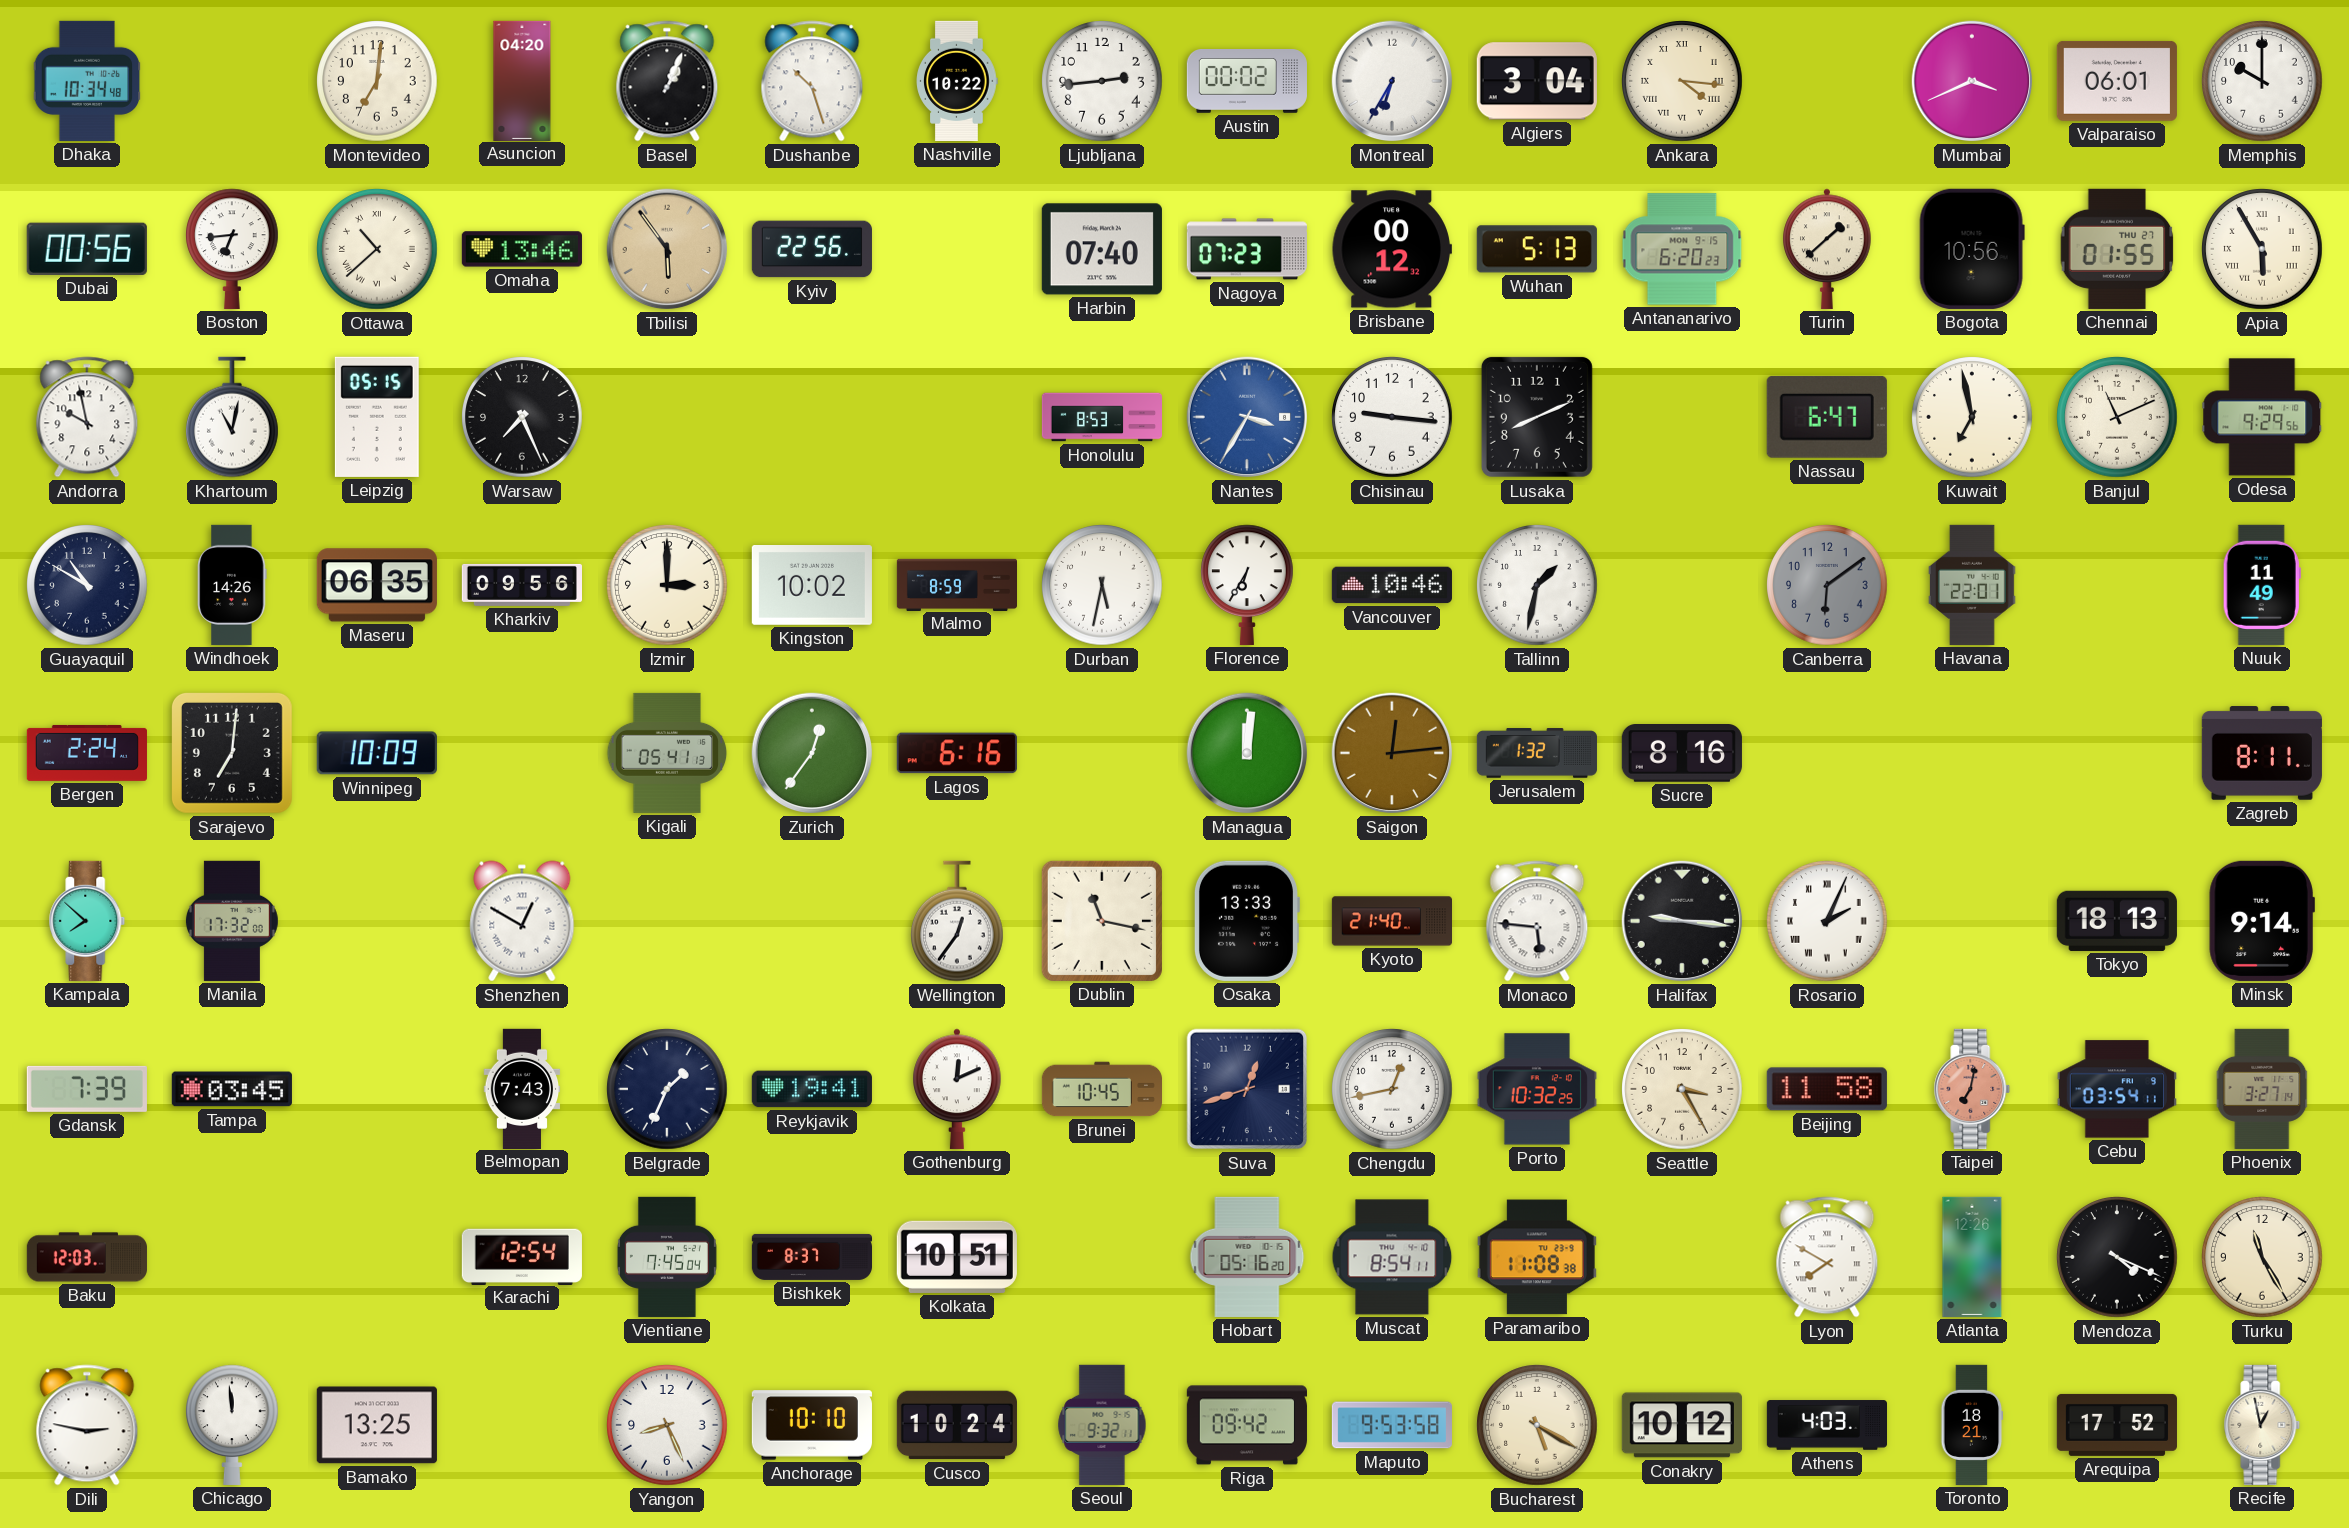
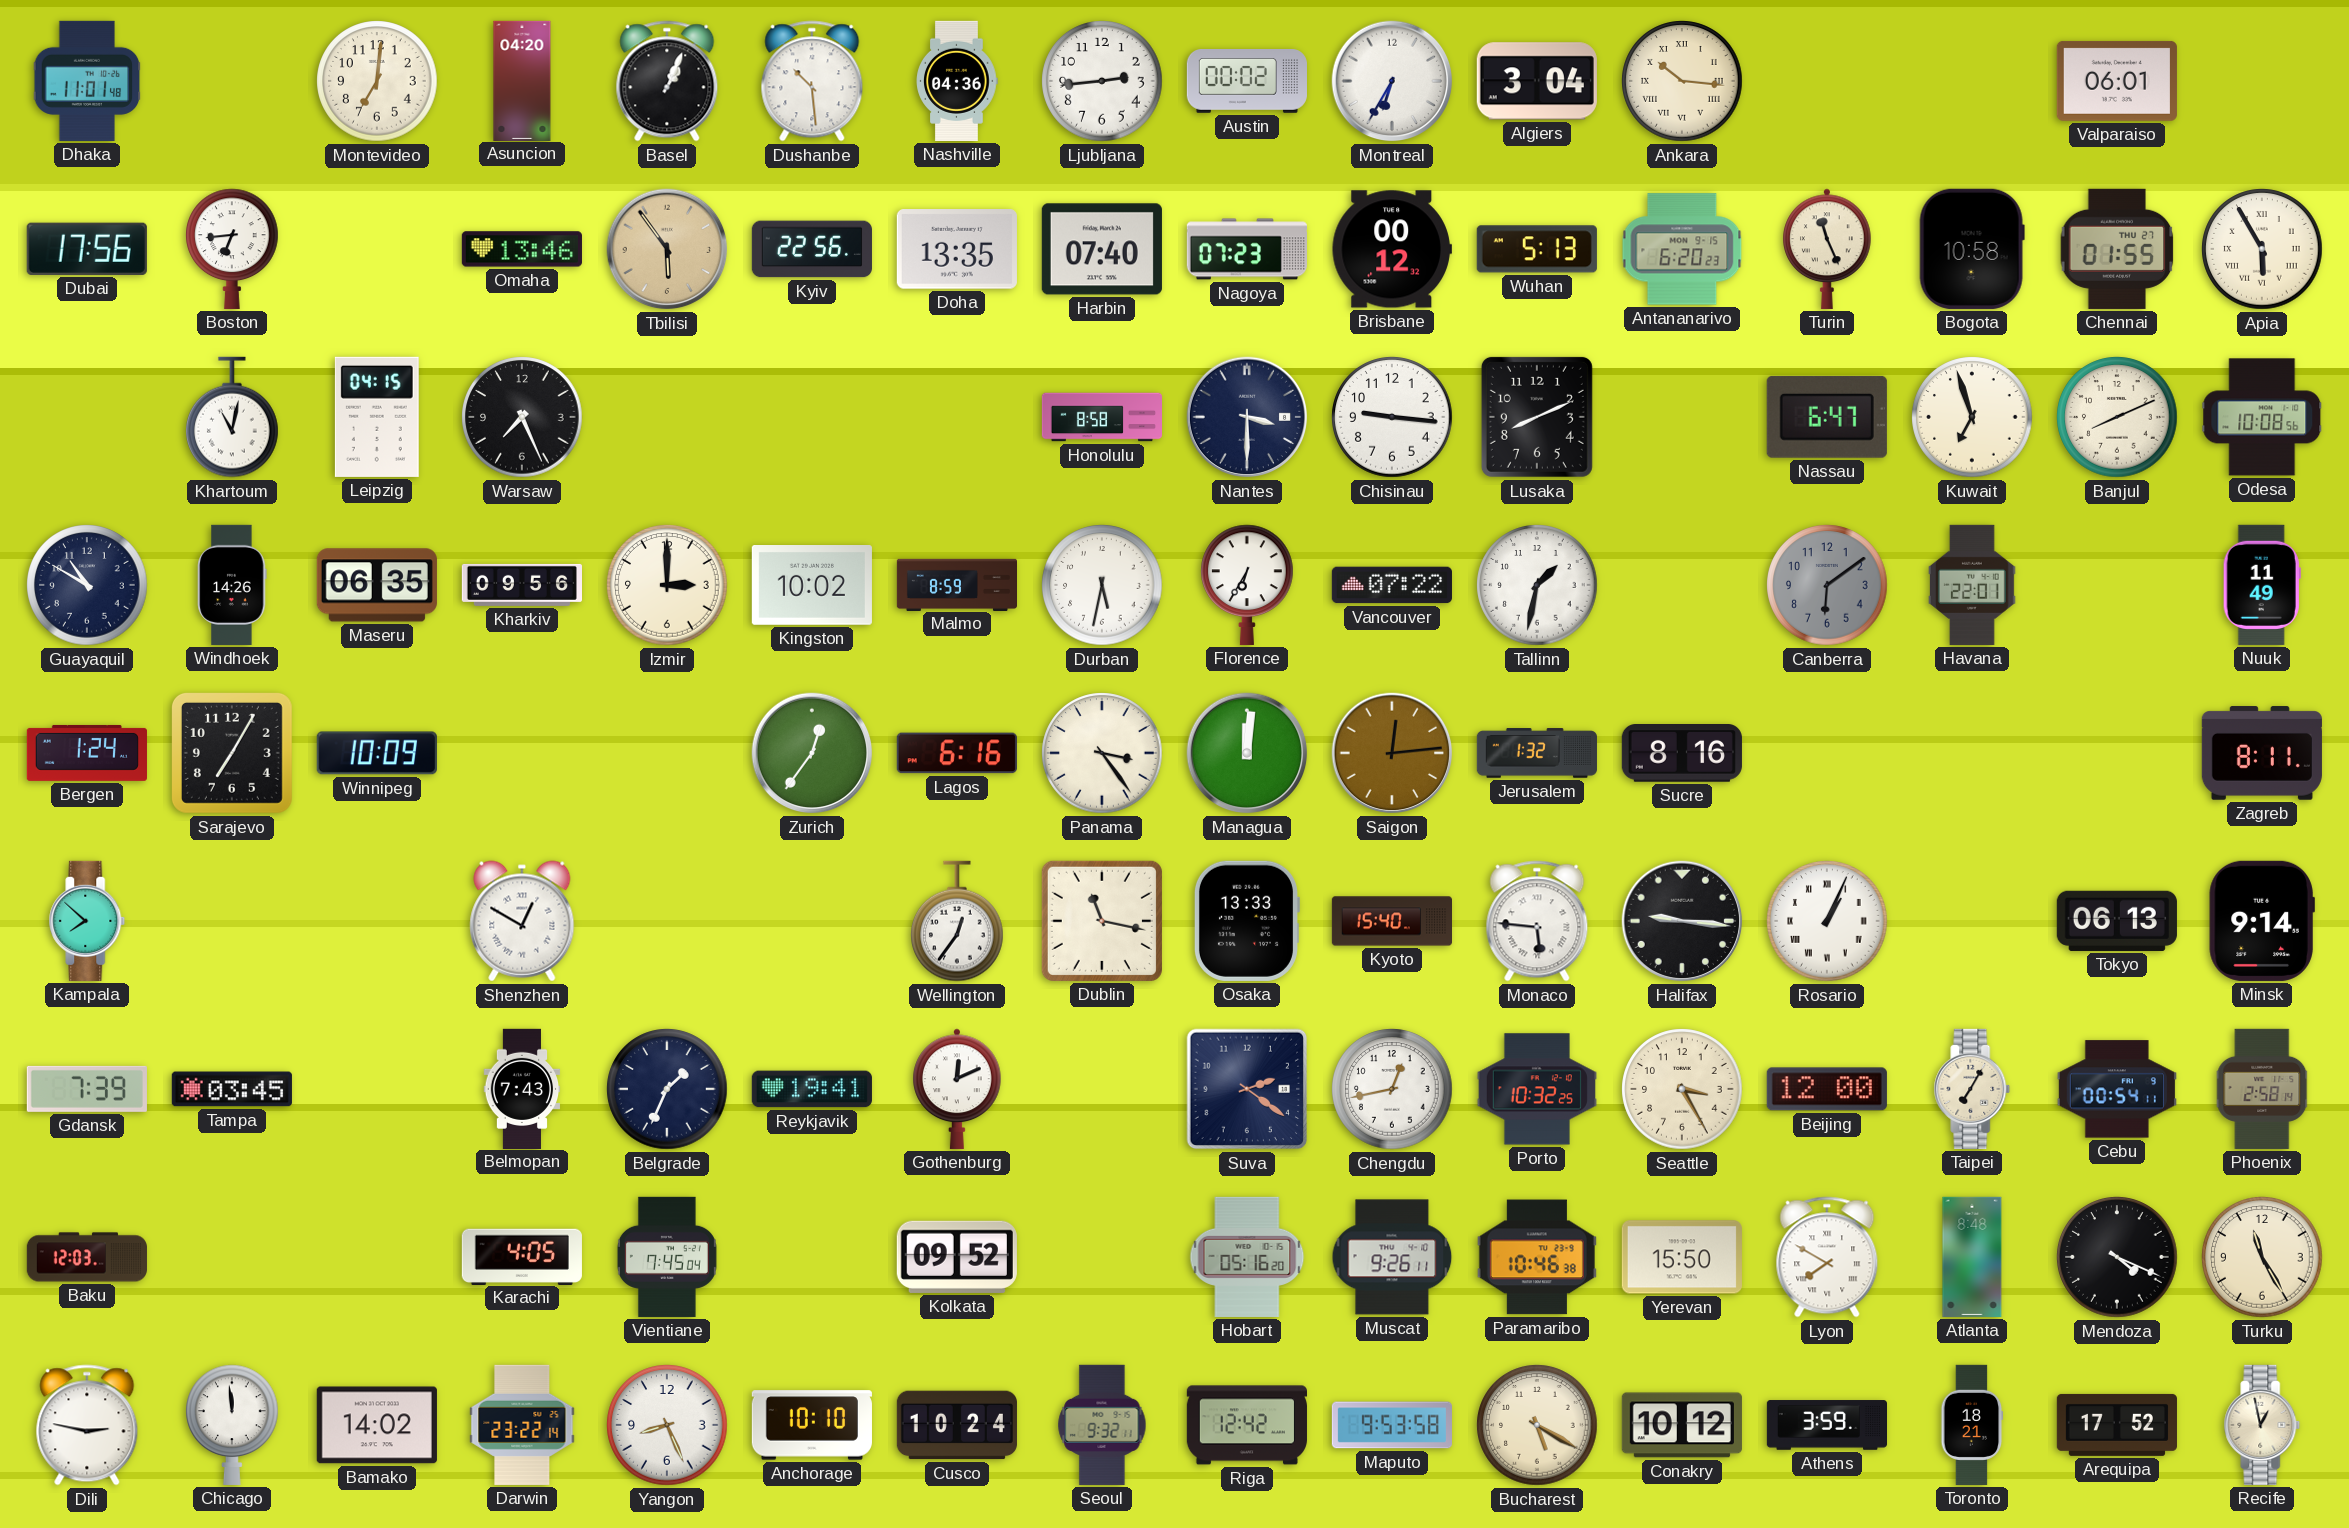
Dhaka: 10:34 -> 11:01
Dushanbe: 10:27 -> 10:29
Nashville: 10:22 -> 04:36
Ankara: 4:16 -> 10:16
Mumbai: 3:41 -> none
Memphis: 10:00 -> none
Dubai: 00:56 -> 17:56
Ottawa: 10:38 -> none
Doha: none -> 13:35
Turin: 1:38 -> 11:26
Bogota: 10:56 -> 10:58
Andorra: 9:58 -> none
Leipzig: 05:15 -> 04:15
Honolulu: 8:53 -> 8:58
Nantes: 3:35 -> 3:30
Nantes dial: blue -> navy
Kuwait: 6:58 -> 6:57
Banjul: 11:11 -> 8:11
Odesa: 9:29 -> 10:08
Vancouver: 10:46 -> 07:22
Bergen: 2:24 -> 1:24
Sarajevo: 7:01 -> 7:05
Kigali: 05:41 -> none
Panama: none -> 3:24
Manila: 17:32 -> none
Kyoto: 21:40 -> 15:40
Rosario: 2:04 -> 1:04
Tokyo: 18:13 -> 06:13
Brunei: 10:45 -> none
Suva: 12:42 -> 2:21
Beijing: 11:58 -> 12:00
Taipei: 7:02 -> 7:05
Taipei dial: salmon -> cream
Cebu: 03:54 -> 00:54
Phoenix: 3:27 -> 2:58
Karachi: 12:54 -> 4:05
Bishkek: 8:37 -> none
Kolkata: 10:51 -> 09:52
Muscat: 8:54 -> 9:26
Paramaribo: 11:08 -> 10:46
Yerevan: none -> 15:50
Atlanta: 12:26 -> 8:48
Bamako: 13:25 -> 14:02
Darwin: none -> 23:22
Riga: 09:42 -> 12:42
Athens: 4:03 -> 3:59
